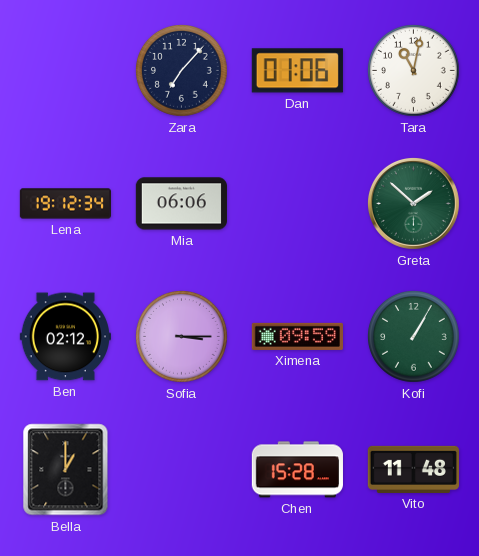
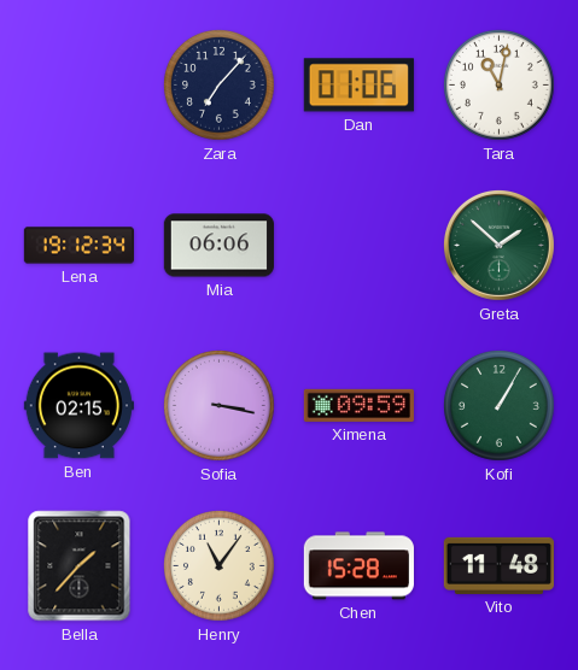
Ben: 02:12 -> 02:15
Sofia: 3:15 -> 3:17
Bella: 1:00 -> 1:37
Henry: none -> 11:06
